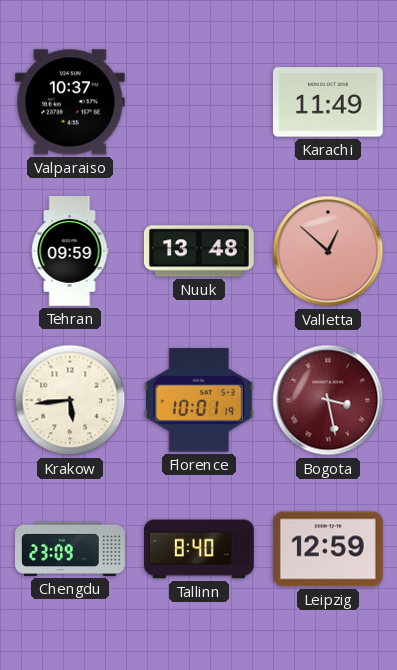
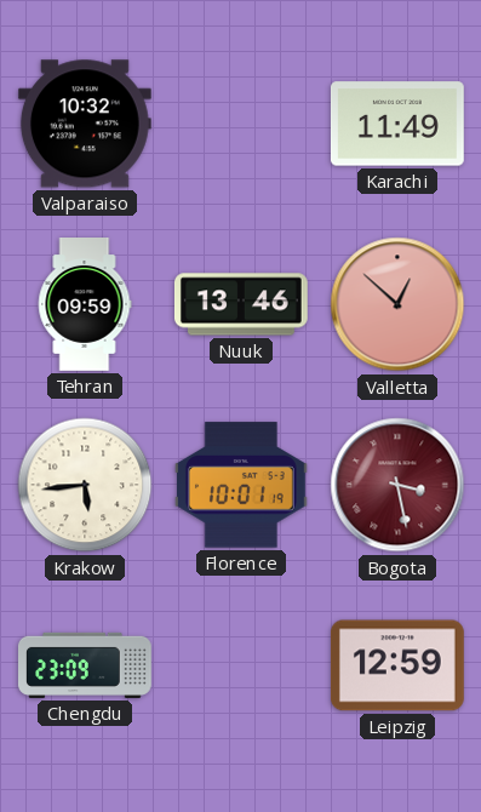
Valparaiso: 10:37 -> 10:32
Nuuk: 13:48 -> 13:46
Tallinn: 8:40 -> none
